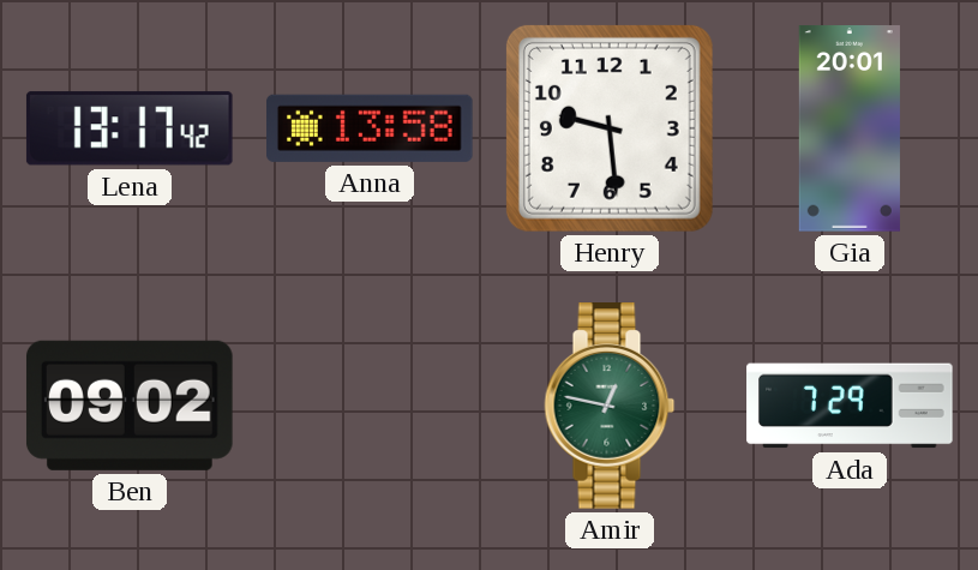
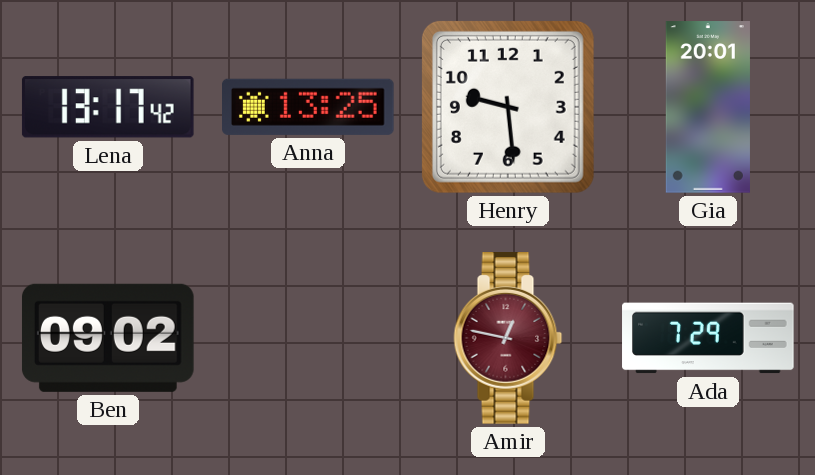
Anna: 13:58 -> 13:25
Amir dial: green -> burgundy
